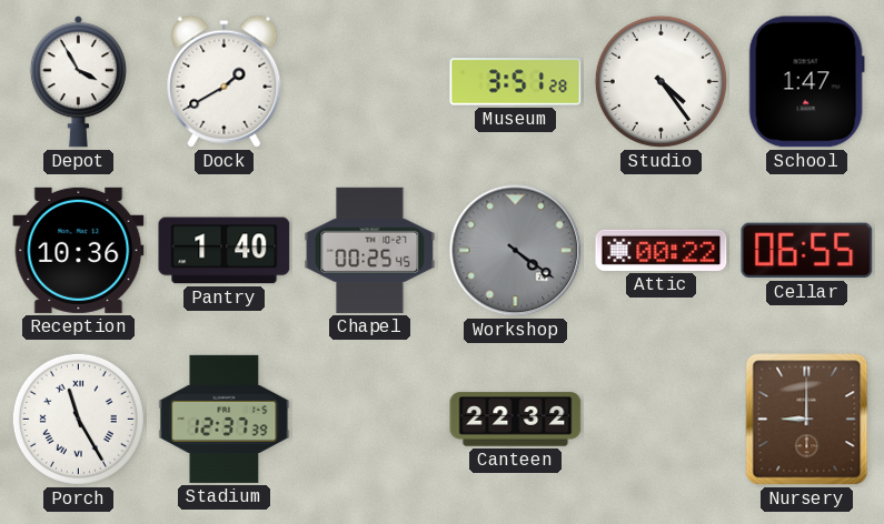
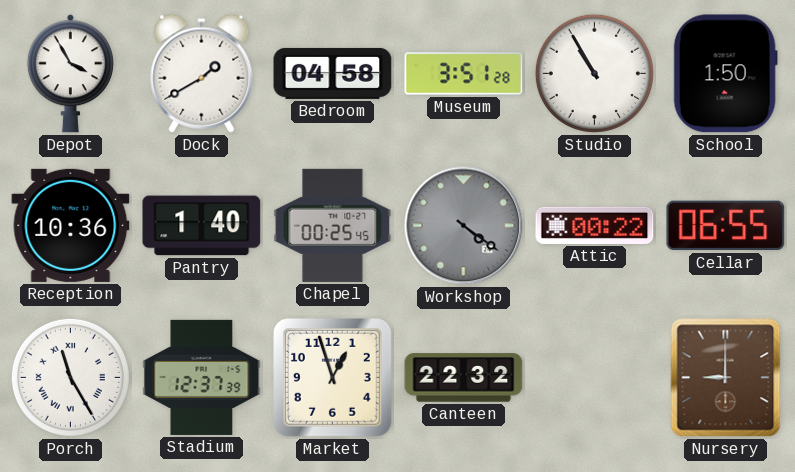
Bedroom: none -> 04:58
Studio: 4:24 -> 10:55
School: 1:47 -> 1:50
Market: none -> 12:57
